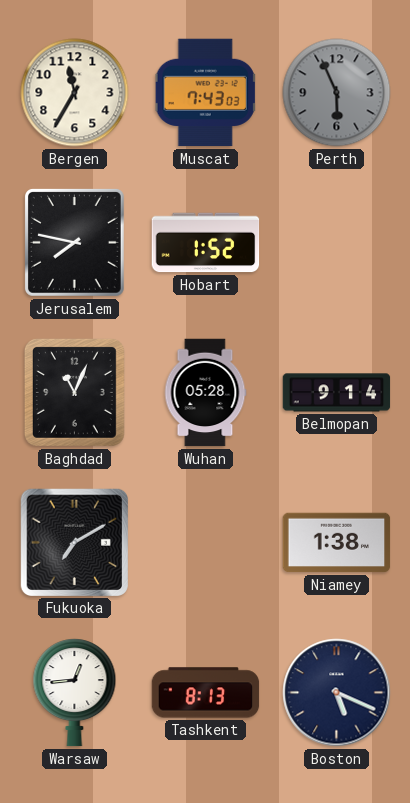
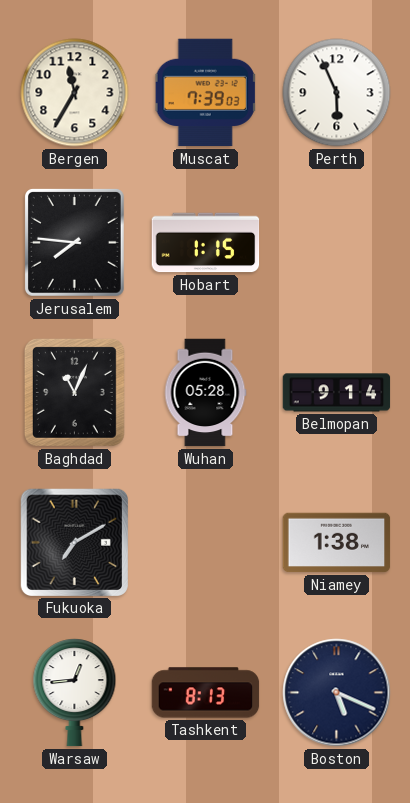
Muscat: 7:43 -> 7:39
Perth dial: grey -> white
Jerusalem: 7:47 -> 7:46
Hobart: 1:52 -> 1:15
